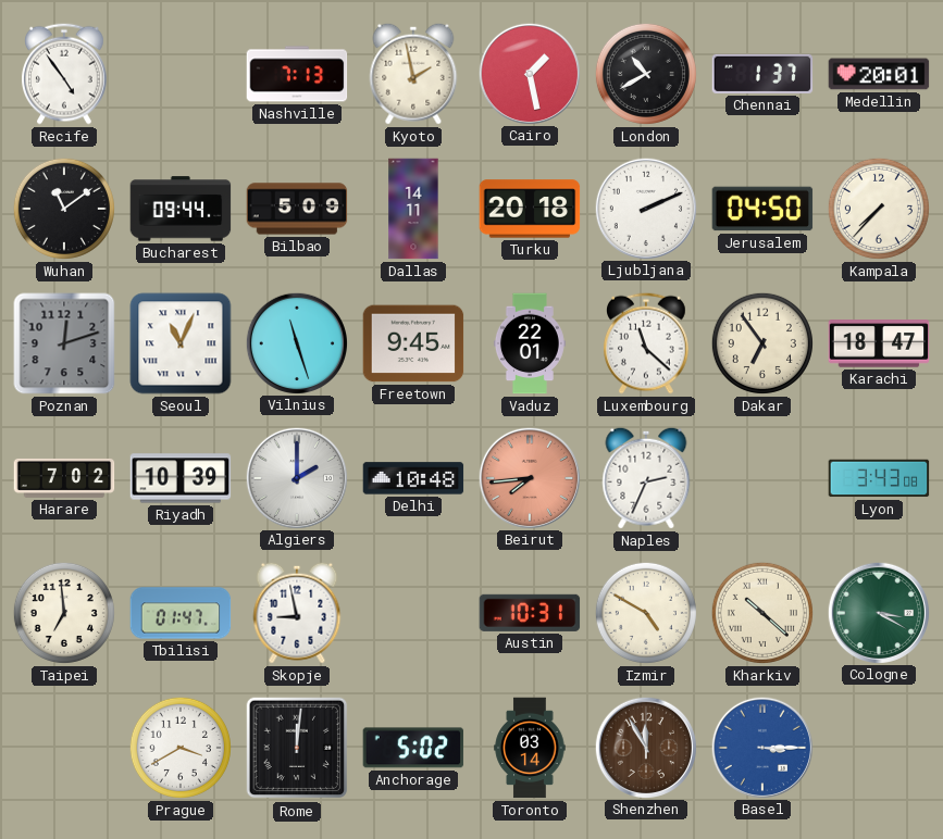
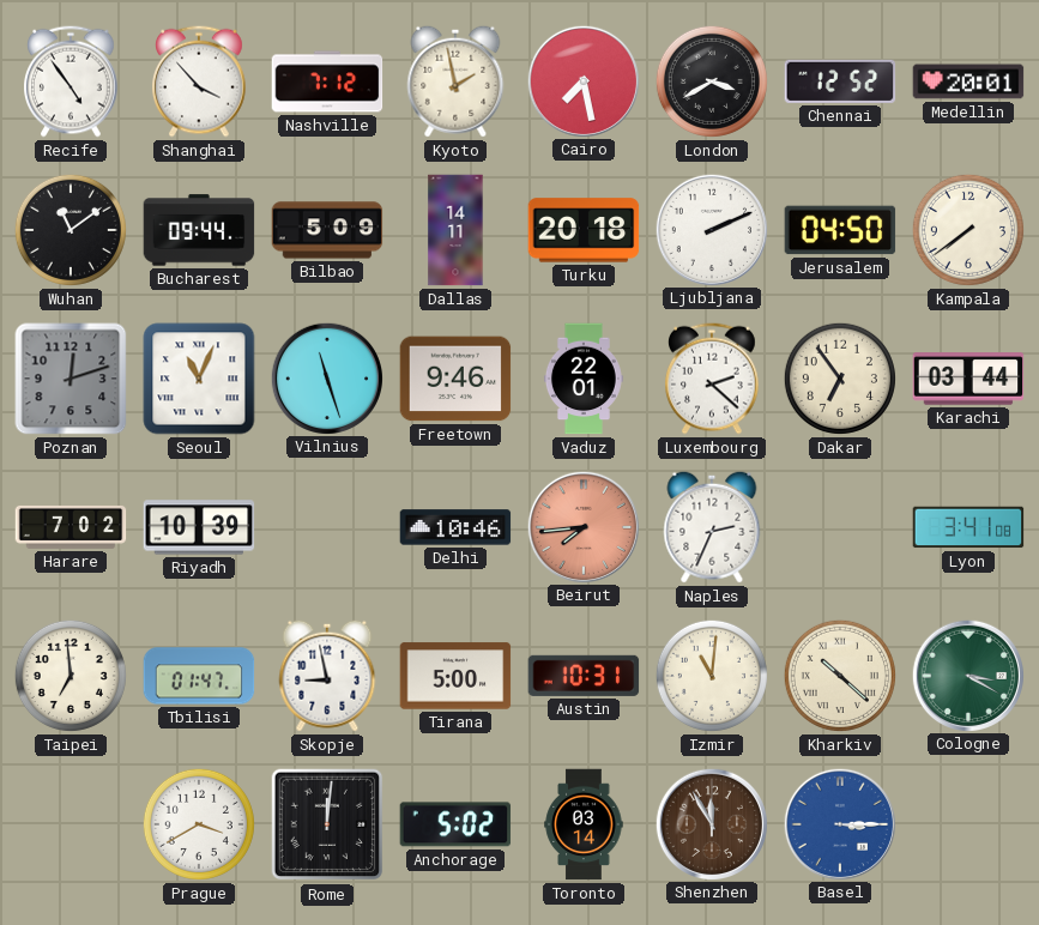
Shanghai: none -> 3:53
Nashville: 7:13 -> 7:12
Cairo: 1:28 -> 7:28
London: 10:40 -> 3:40
Chennai: 1:37 -> 12:52
Kampala: 7:37 -> 7:39
Freetown: 9:45 -> 9:46
Luxembourg: 11:22 -> 2:22
Karachi: 18:47 -> 03:44
Algiers: 2:00 -> none
Delhi: 10:48 -> 10:46
Lyon: 3:43 -> 3:41
Tirana: none -> 5:00
Izmir: 4:50 -> 11:01
